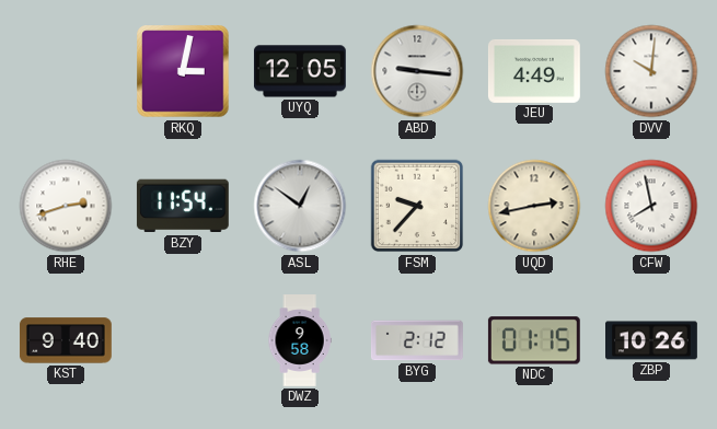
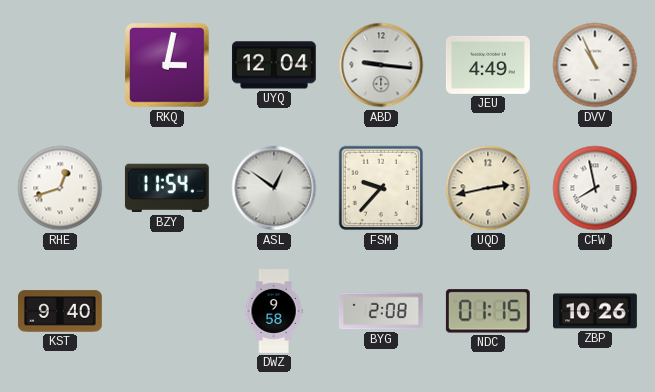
UYQ: 12:05 -> 12:04
DVV: 10:01 -> 10:56
RHE: 2:42 -> 12:42
BYG: 2:12 -> 2:08
